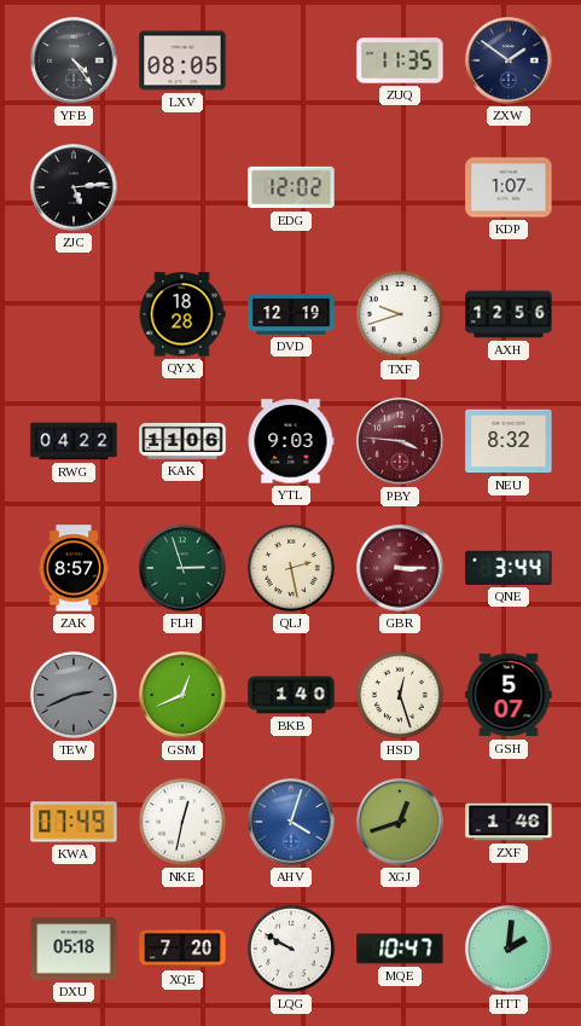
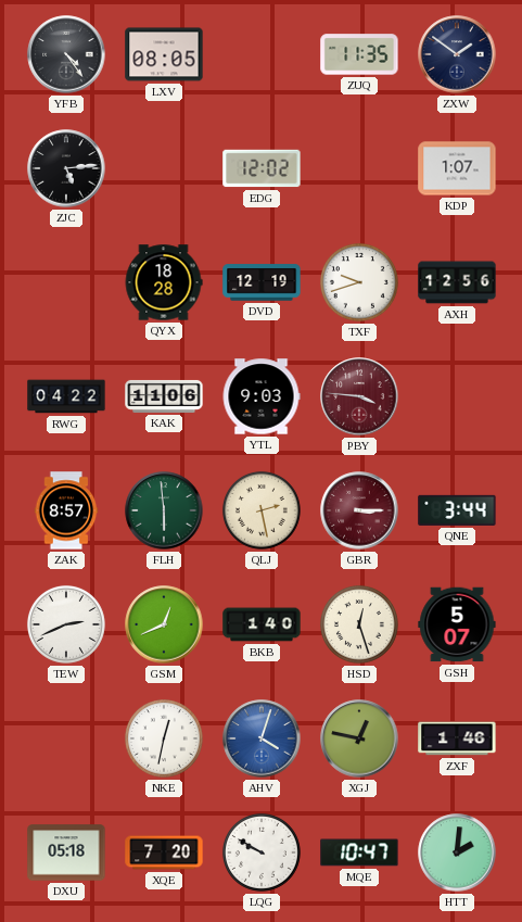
NEU: 8:32 -> none
FLH: 2:57 -> 5:59
TEW dial: grey -> white
KWA: 07:49 -> none
XGJ: 12:42 -> 12:47
